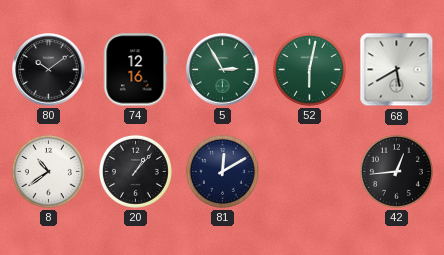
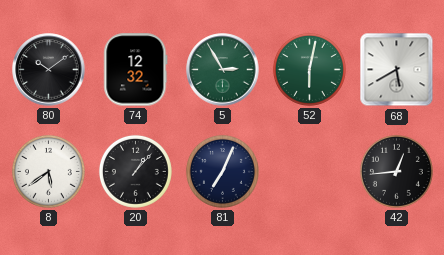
74: 12:16 -> 12:32
8: 10:39 -> 5:39
81: 12:10 -> 7:04
